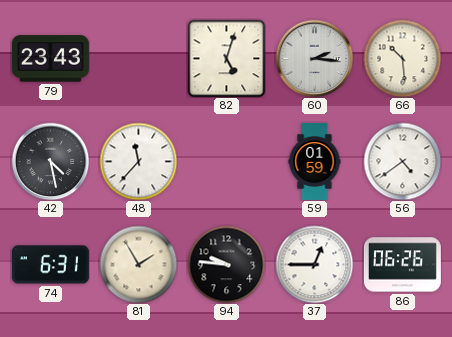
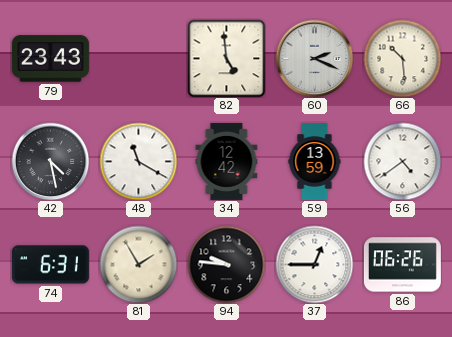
82: 5:03 -> 4:59
60: 2:16 -> 2:19
48: 11:37 -> 11:20
34: none -> 12:42
59: 01:59 -> 13:59
